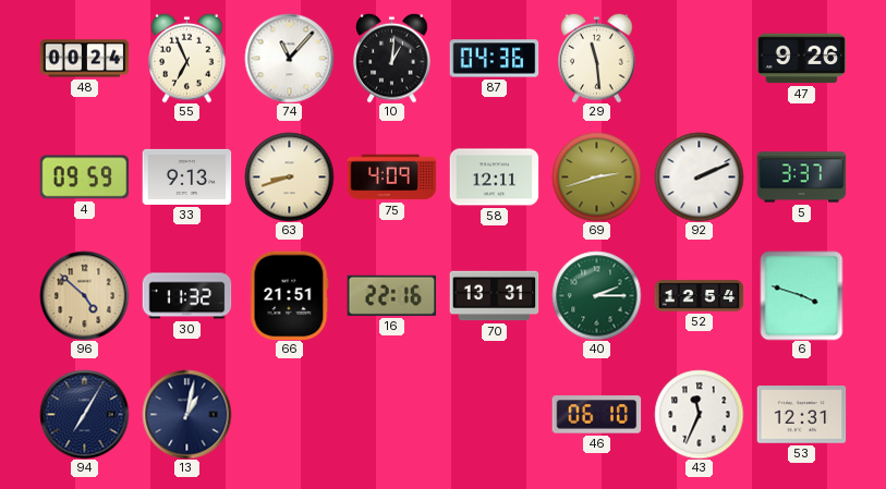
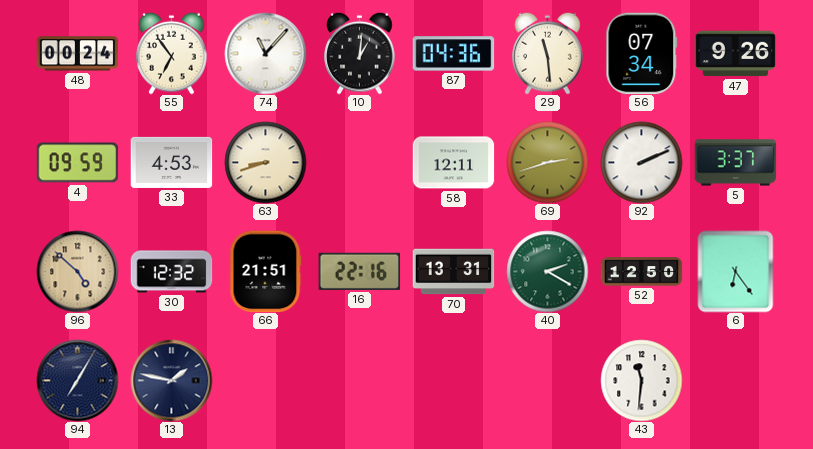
55: 6:56 -> 6:54
56: none -> 07:34
33: 9:13 -> 4:53
75: 4:09 -> none
30: 11:32 -> 12:32
40: 2:15 -> 2:20
52: 12:54 -> 12:50
6: 3:48 -> 6:24
13: 1:02 -> 1:47
46: 06:10 -> none
43: 11:34 -> 11:31
53: 12:31 -> none
